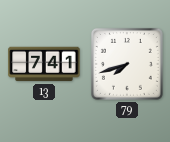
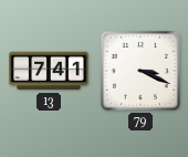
79: 7:42 -> 3:19
